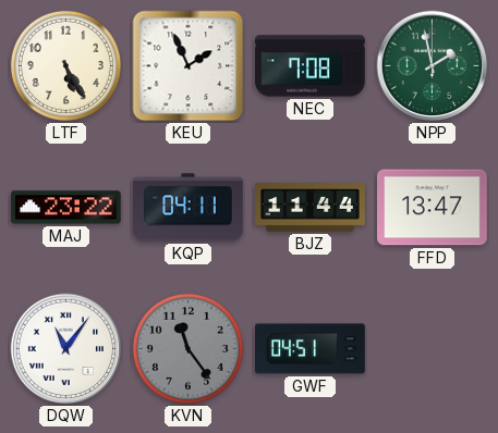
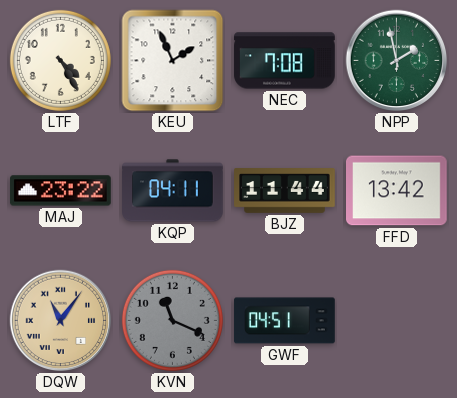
LTF: 5:25 -> 4:25
FFD: 13:47 -> 13:42
DQW dial: white -> champagne
KVN: 11:24 -> 11:19
